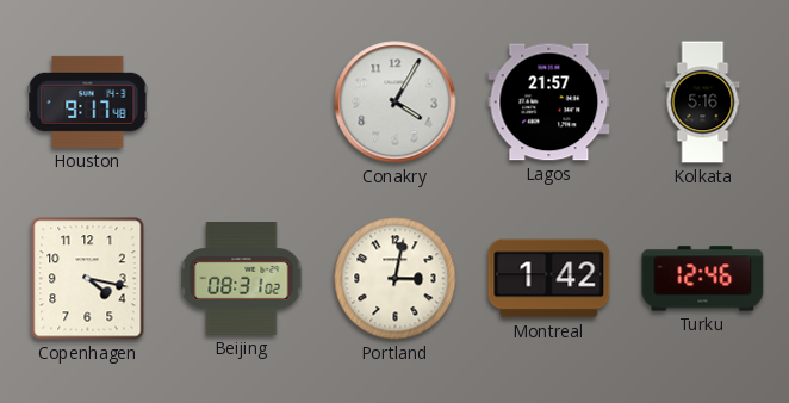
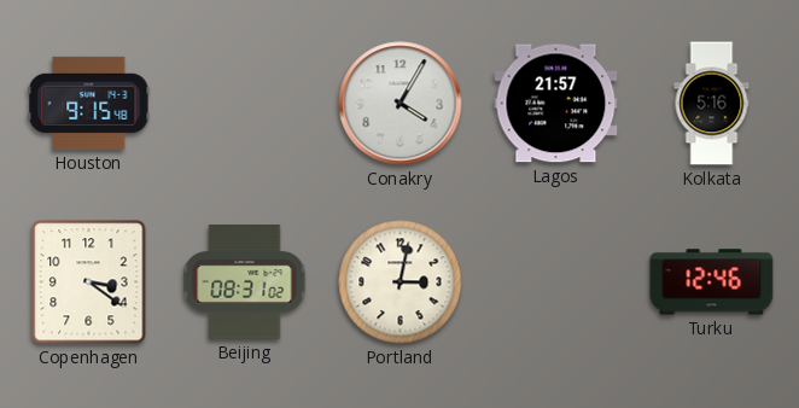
Houston: 9:17 -> 9:15
Copenhagen: 4:17 -> 3:21
Montreal: 1:42 -> none
